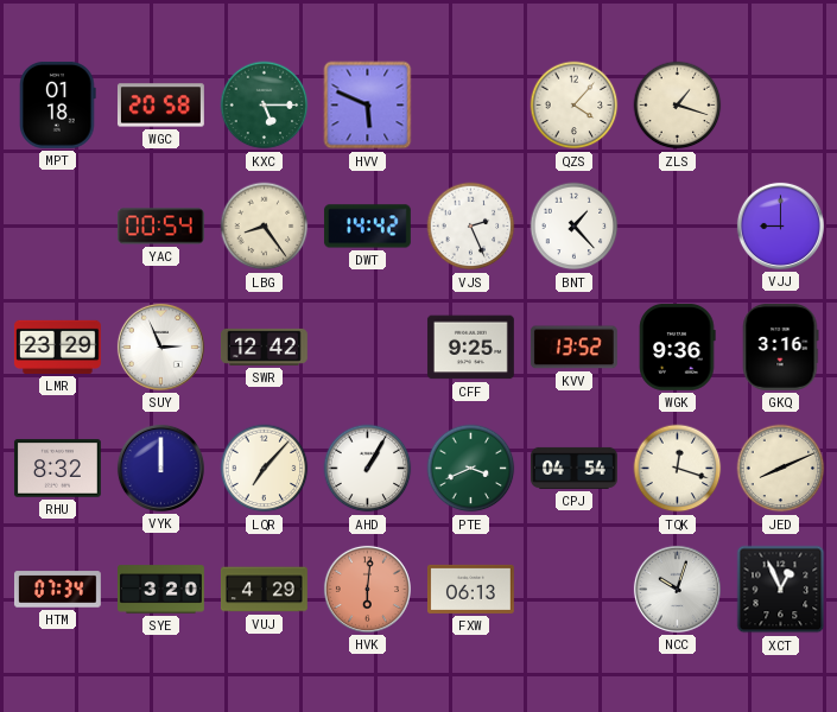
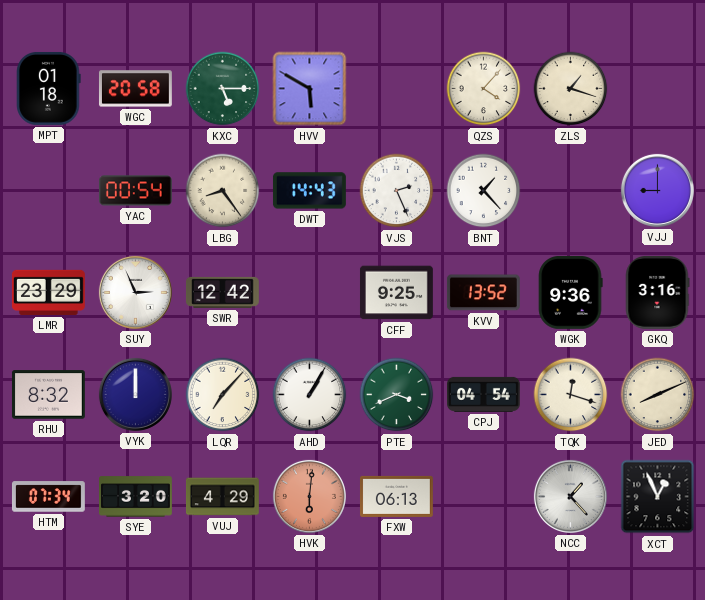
HVV: 5:49 -> 5:50
DWT: 14:42 -> 14:43
NCC: 10:03 -> 1:23
